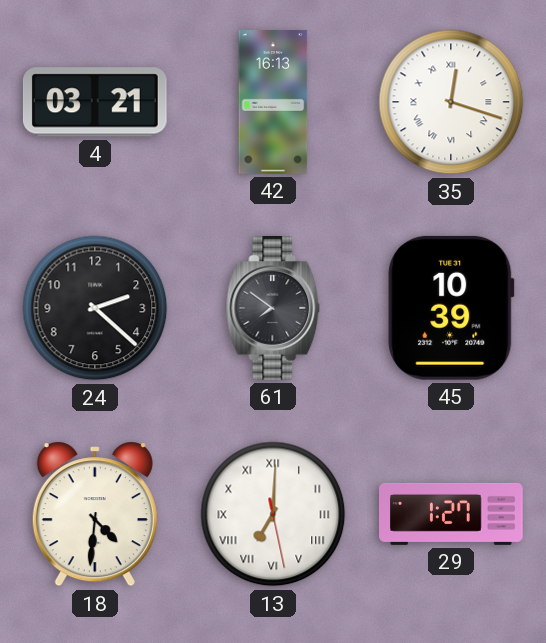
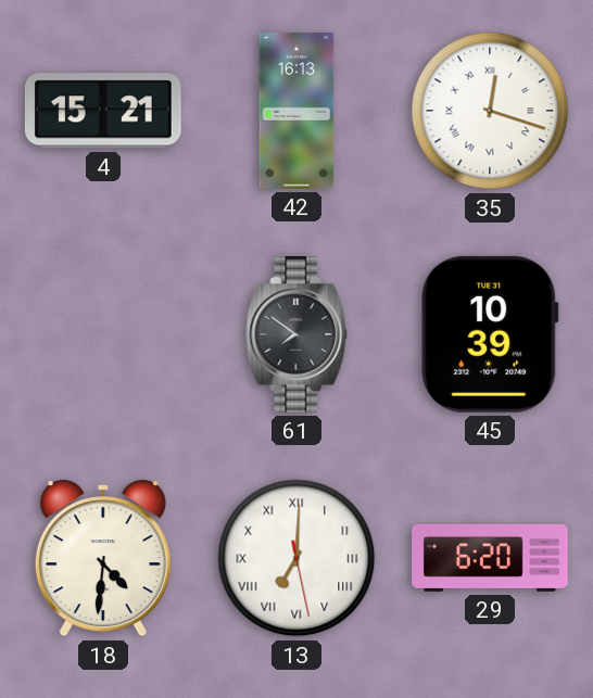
4: 03:21 -> 15:21
24: 2:22 -> none
29: 1:27 -> 6:20
